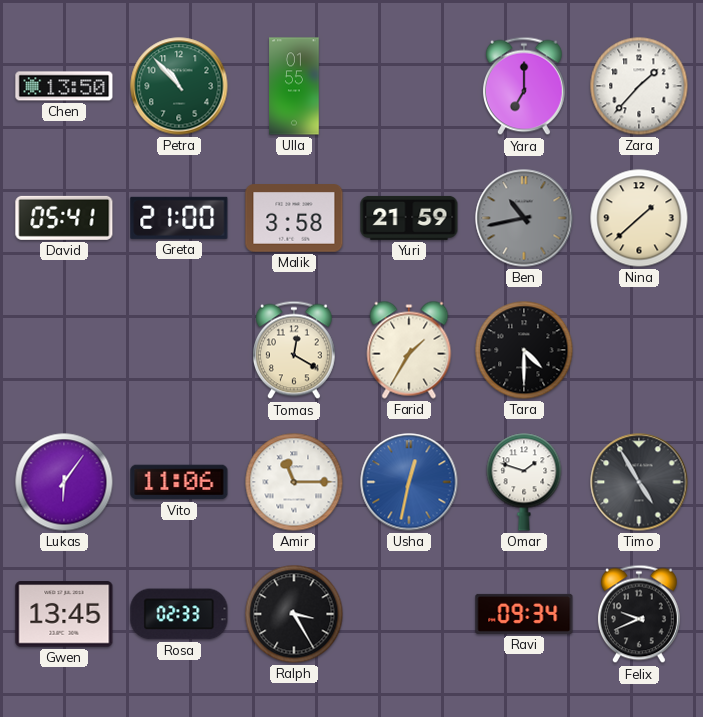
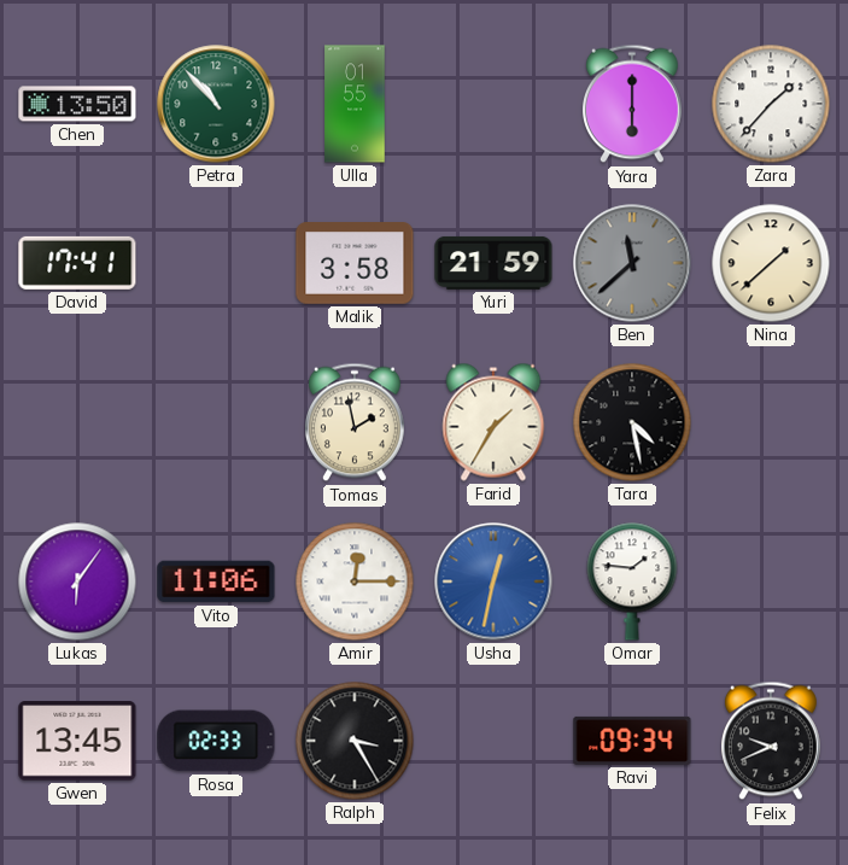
Yara: 7:00 -> 6:00
David: 05:41 -> 17:41
Greta: 21:00 -> none
Ben: 10:43 -> 11:38
Tomas: 12:20 -> 1:58
Tara: 4:30 -> 4:28
Amir: 11:15 -> 12:15
Omar: 1:48 -> 1:46
Timo: 4:55 -> none
